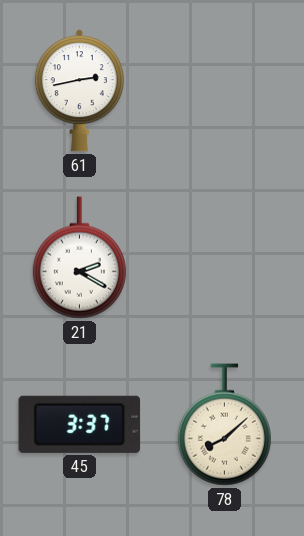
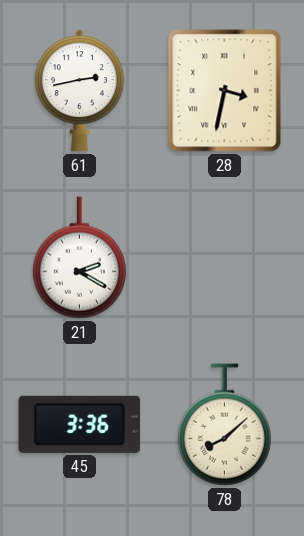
28: none -> 3:32
45: 3:37 -> 3:36
